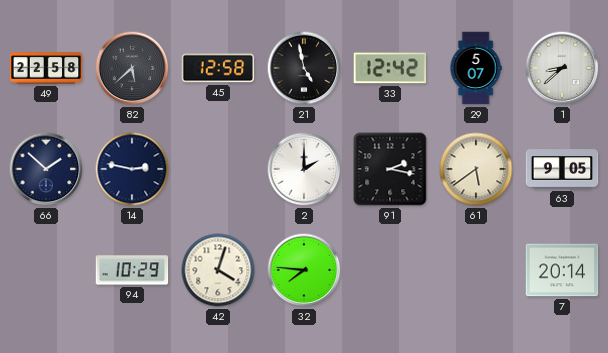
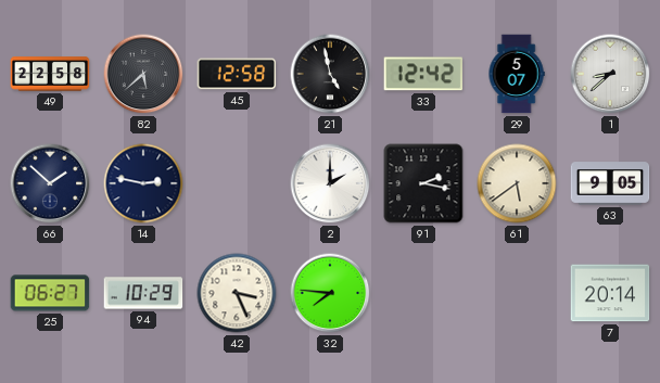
25: none -> 06:27
42: 4:03 -> 3:26
